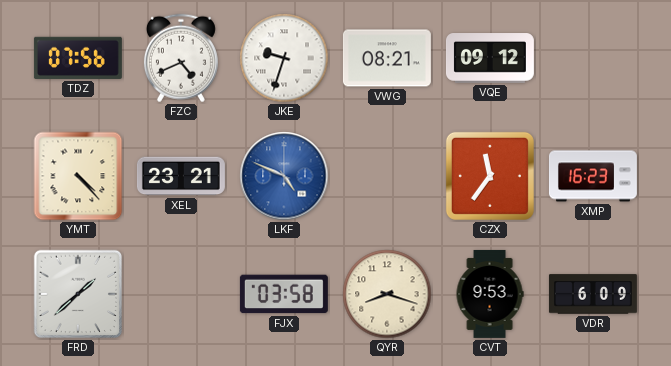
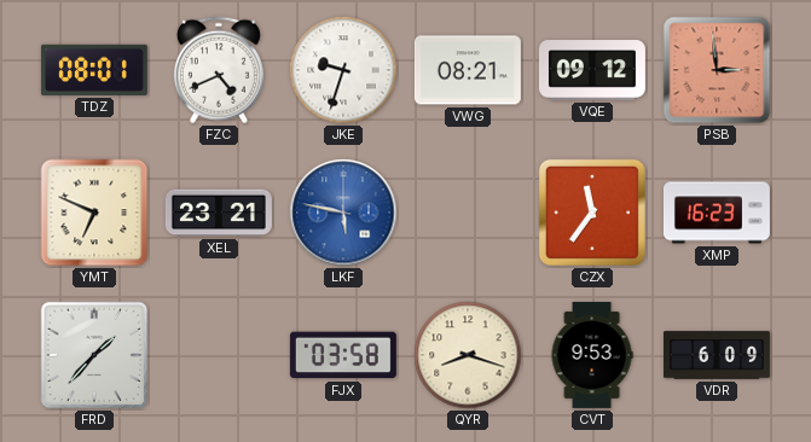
TDZ: 07:56 -> 08:01
PSB: none -> 2:59
YMT: 4:23 -> 6:49
LKF: 4:49 -> 5:47
FRD: 1:38 -> 1:37
